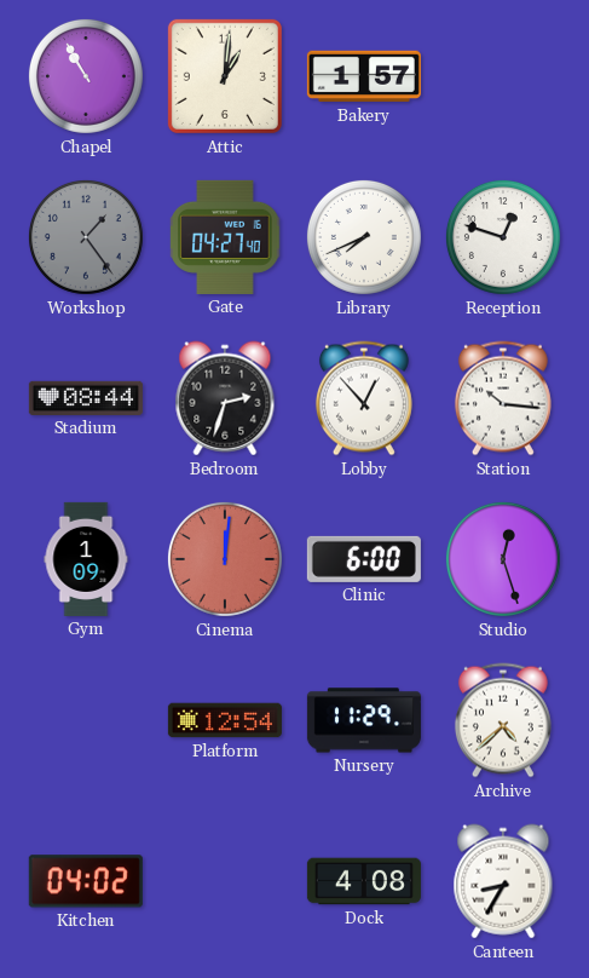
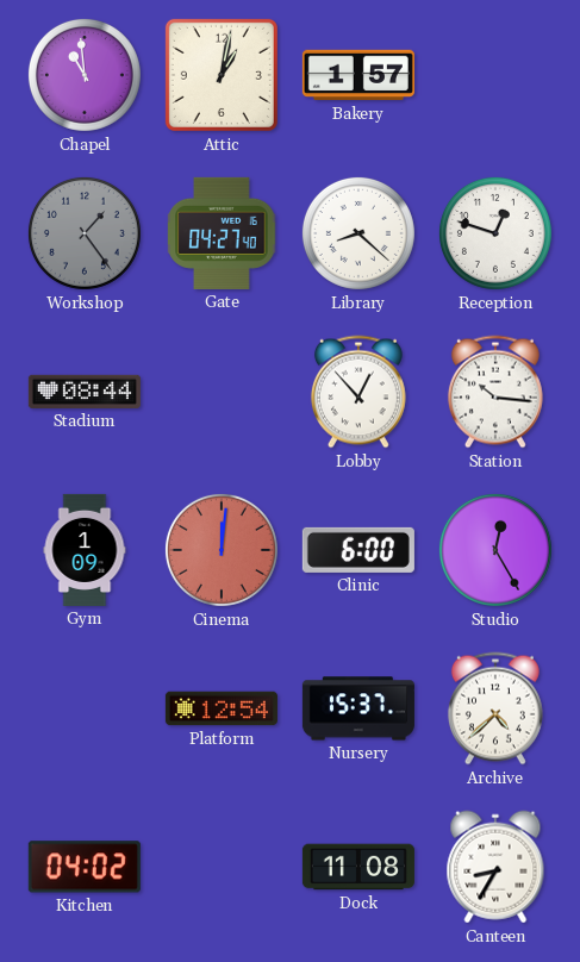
Chapel: 10:55 -> 10:59
Attic: 1:01 -> 1:02
Library: 7:41 -> 8:22
Bedroom: 2:33 -> none
Studio: 12:27 -> 12:25
Nursery: 11:29 -> 15:37
Dock: 4:08 -> 11:08
